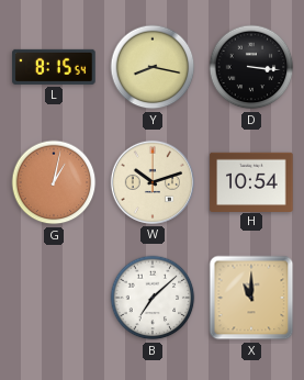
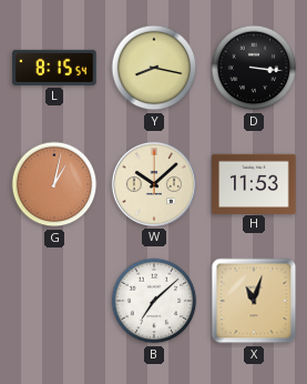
W: 10:12 -> 10:08
H: 10:54 -> 11:53
X: 11:00 -> 11:03
